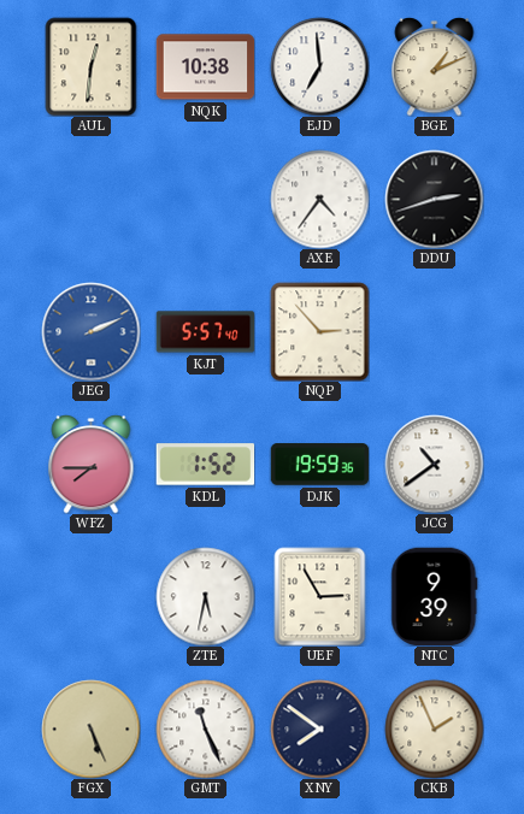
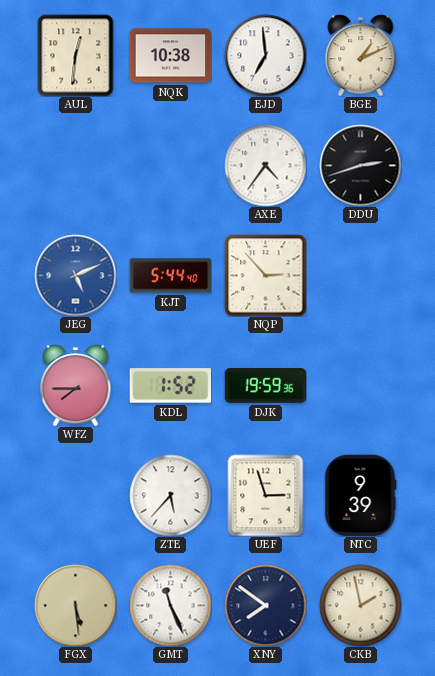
JEG: 2:11 -> 5:11
KJT: 5:57 -> 5:44
JCG: 10:39 -> none
ZTE: 5:32 -> 5:37
UEF: 2:55 -> 2:57
FGX: 5:26 -> 5:29
CKB: 1:56 -> 1:58
